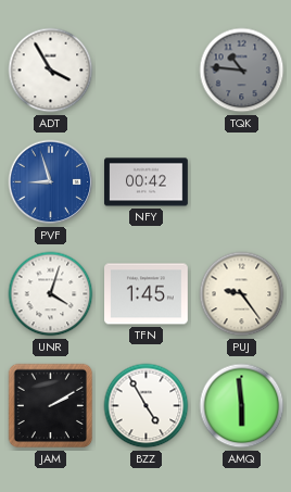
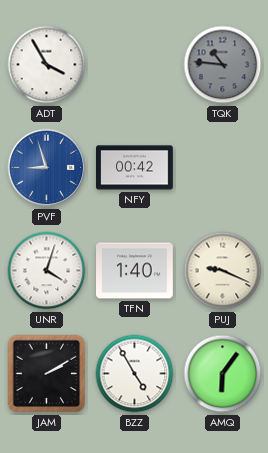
TFN: 1:45 -> 1:40
PUJ: 9:24 -> 9:19
AMQ: 5:59 -> 6:06
